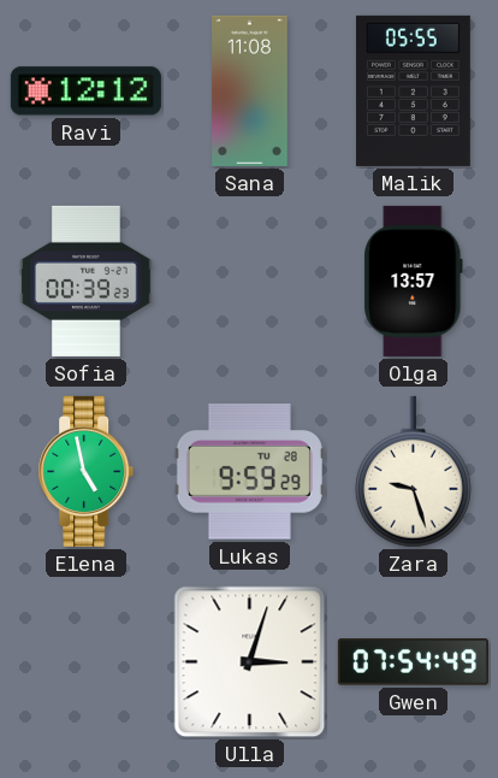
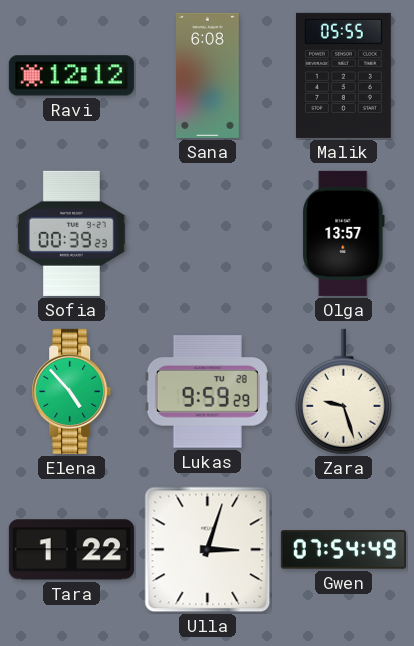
Sana: 11:08 -> 6:08
Elena: 4:58 -> 4:53
Tara: none -> 1:22
